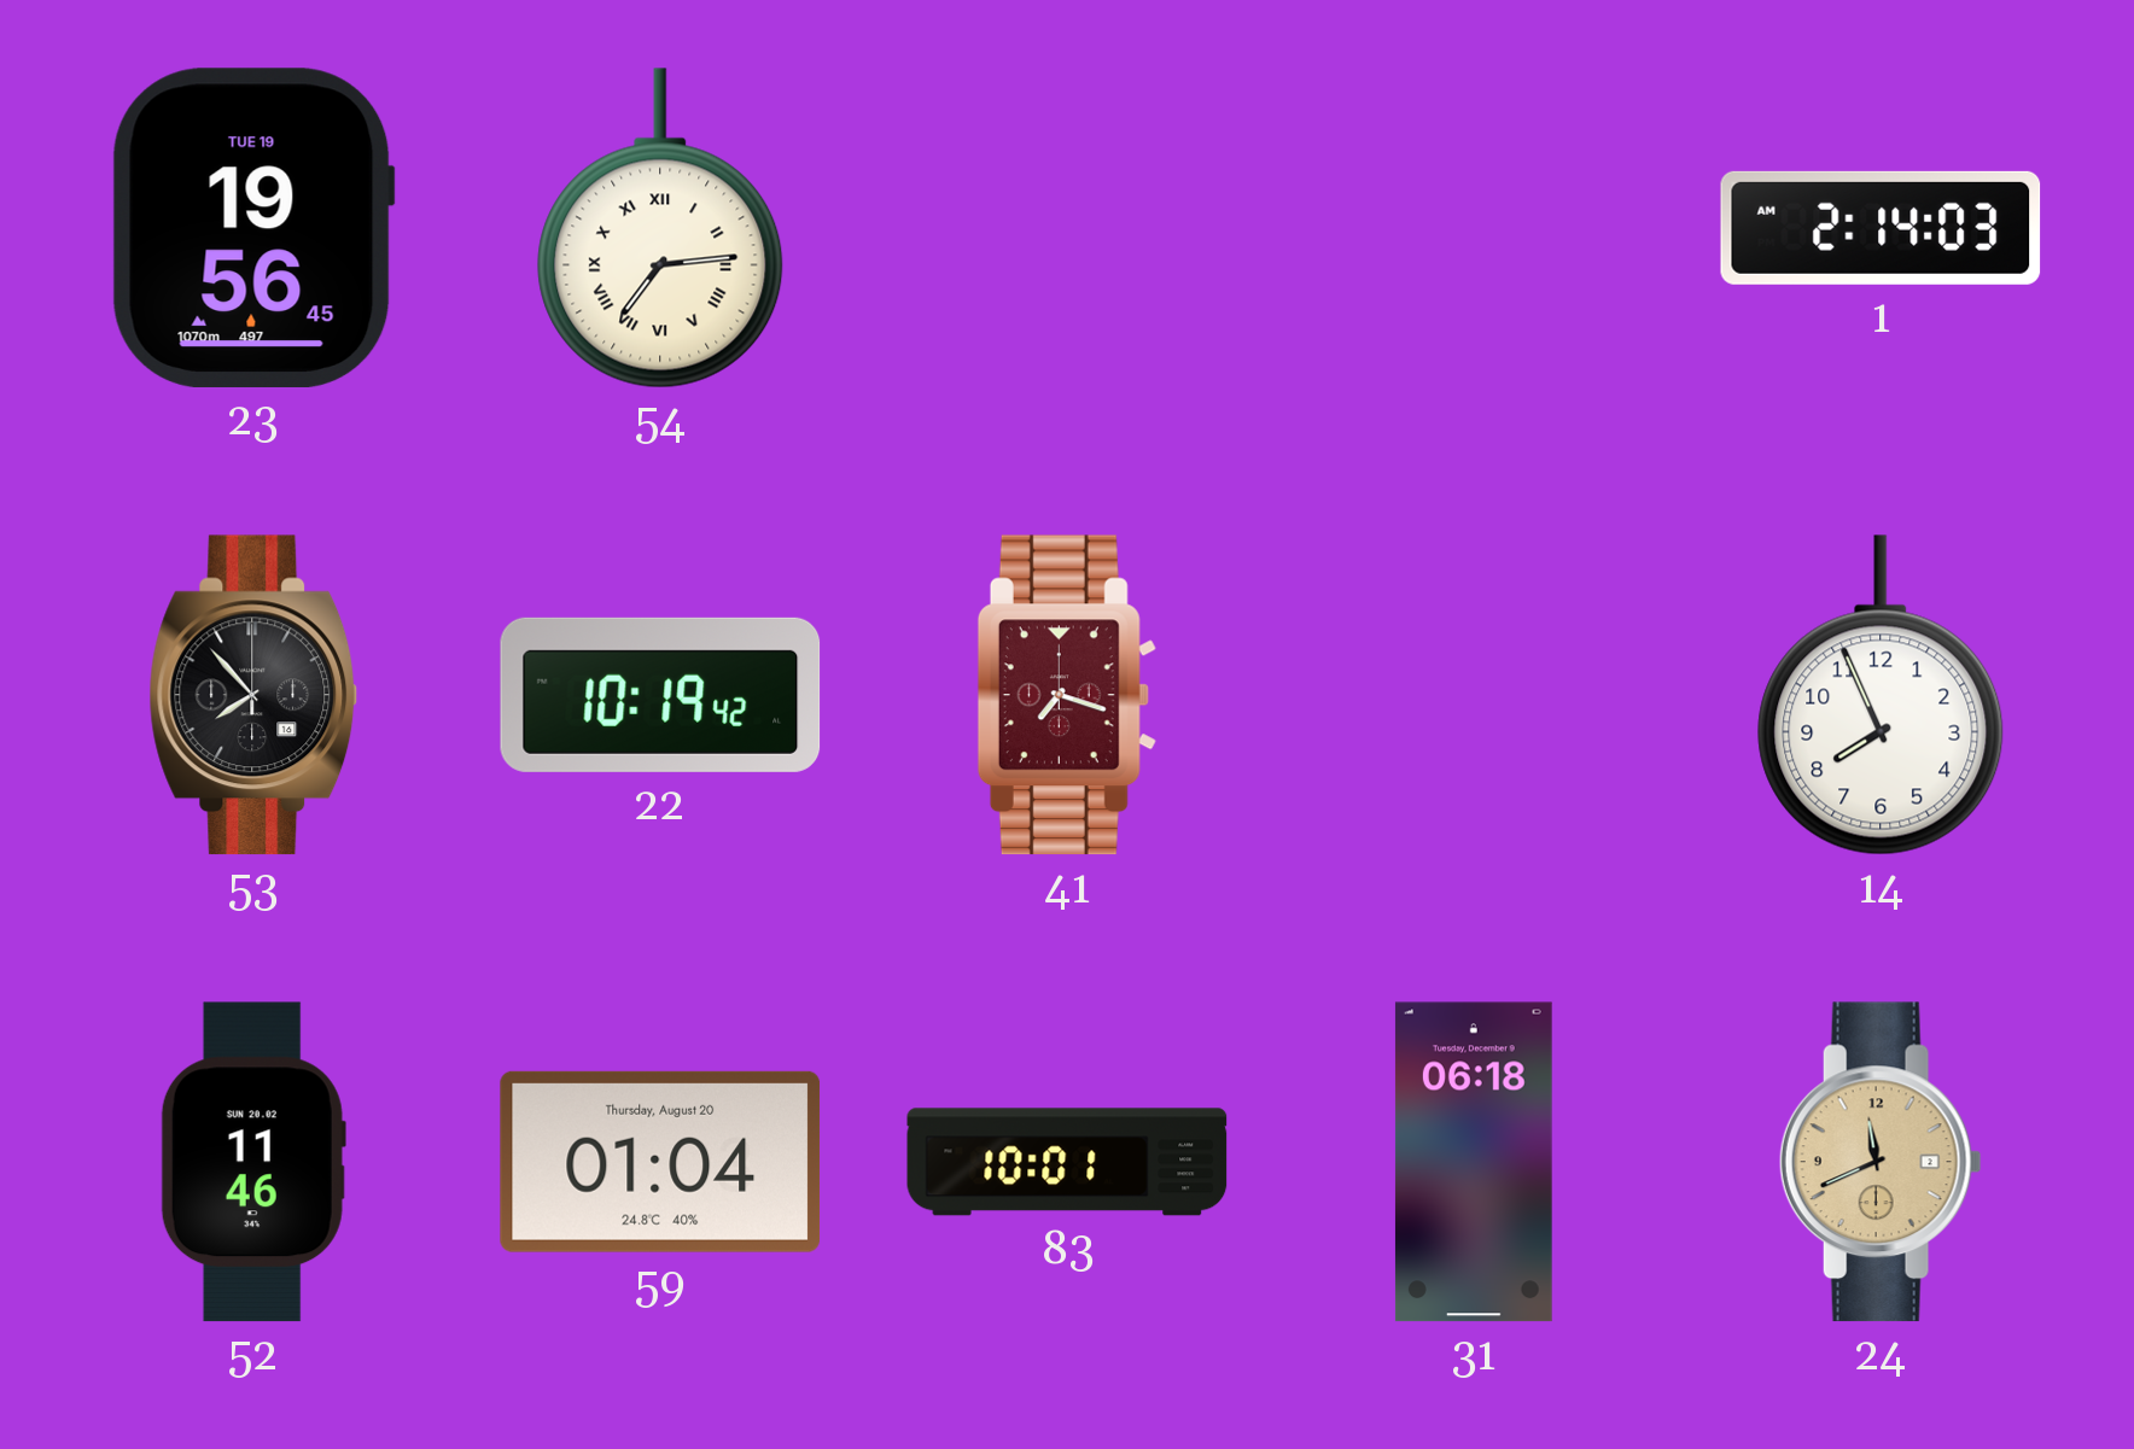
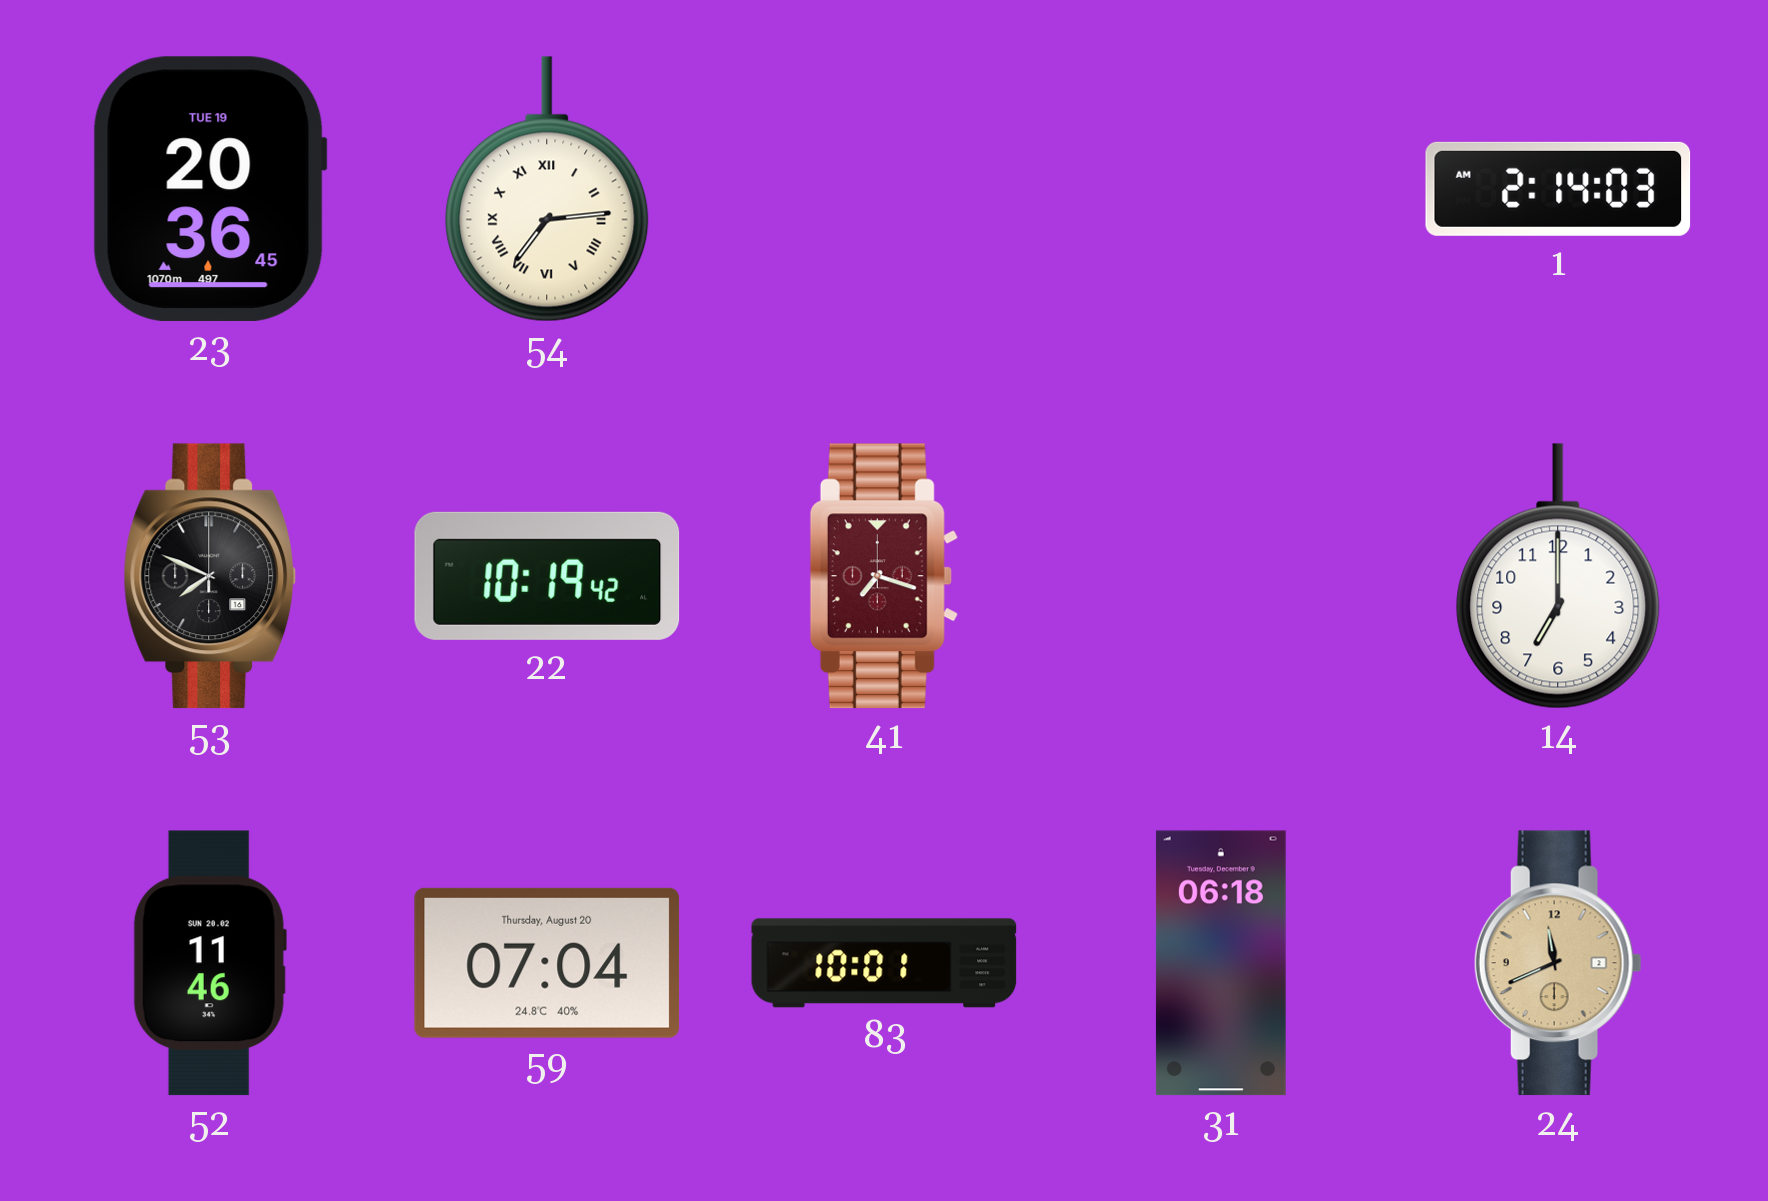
23: 19:56 -> 20:36
53: 7:53 -> 7:49
14: 7:56 -> 7:00
59: 01:04 -> 07:04
